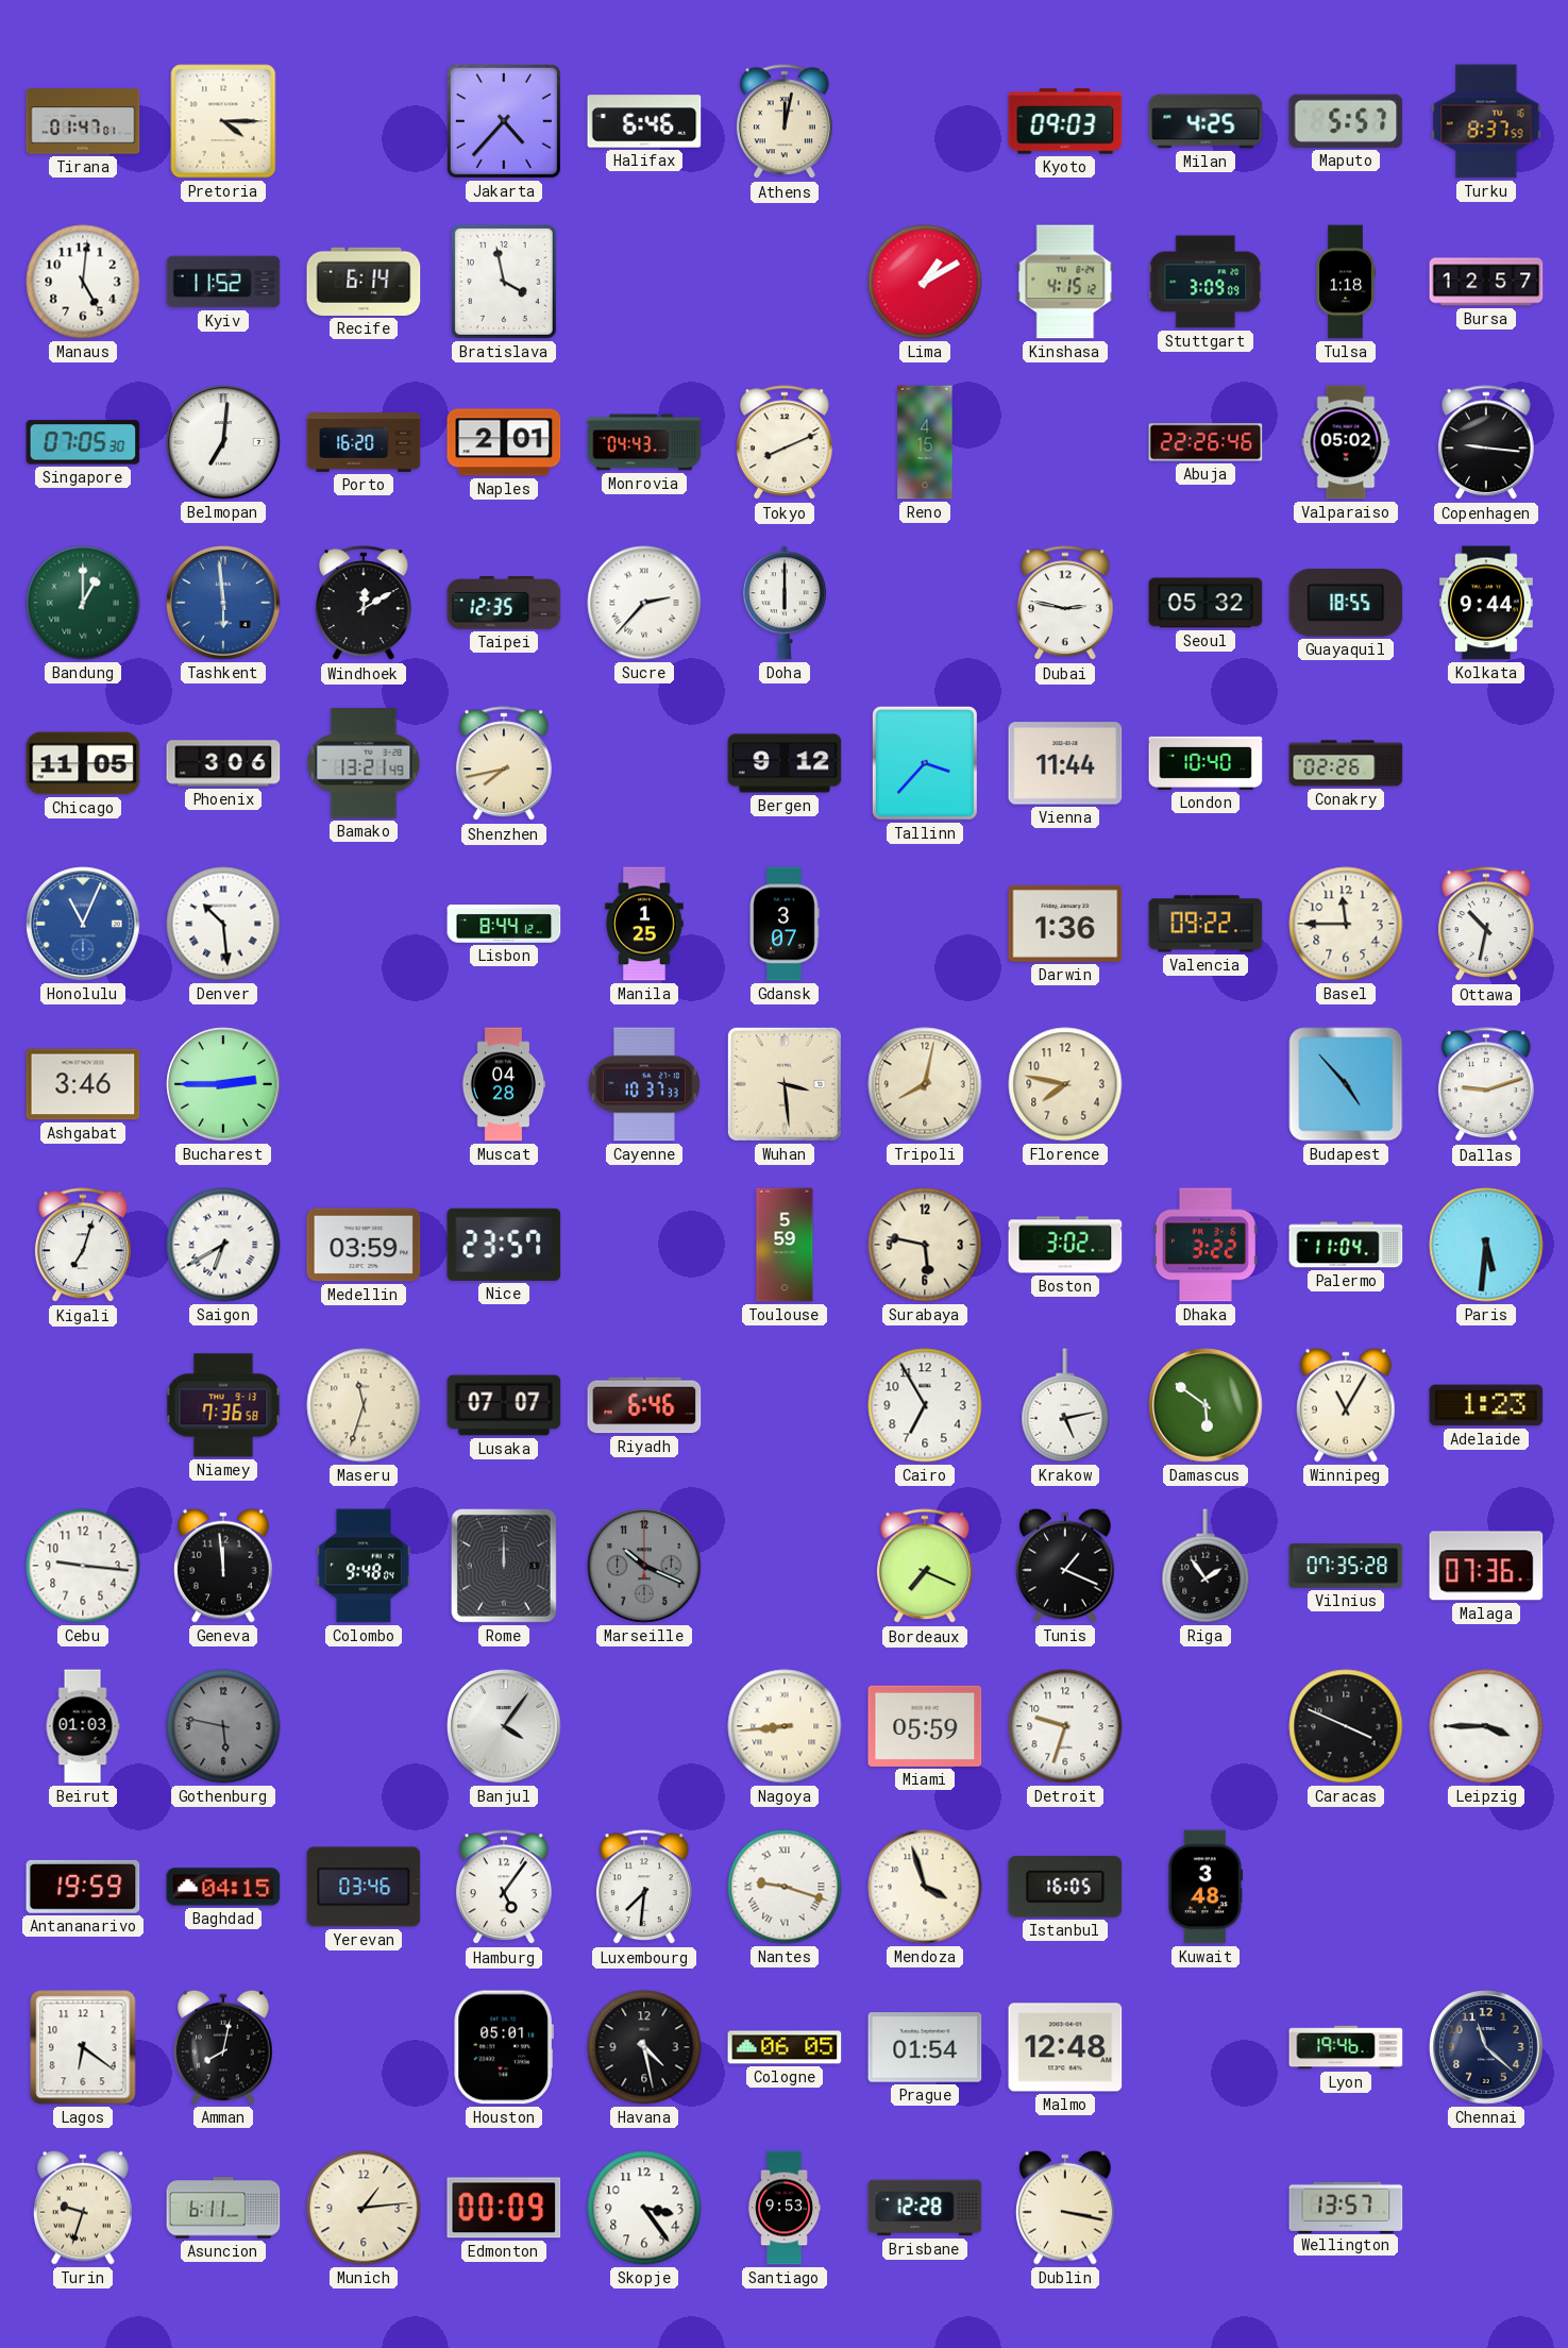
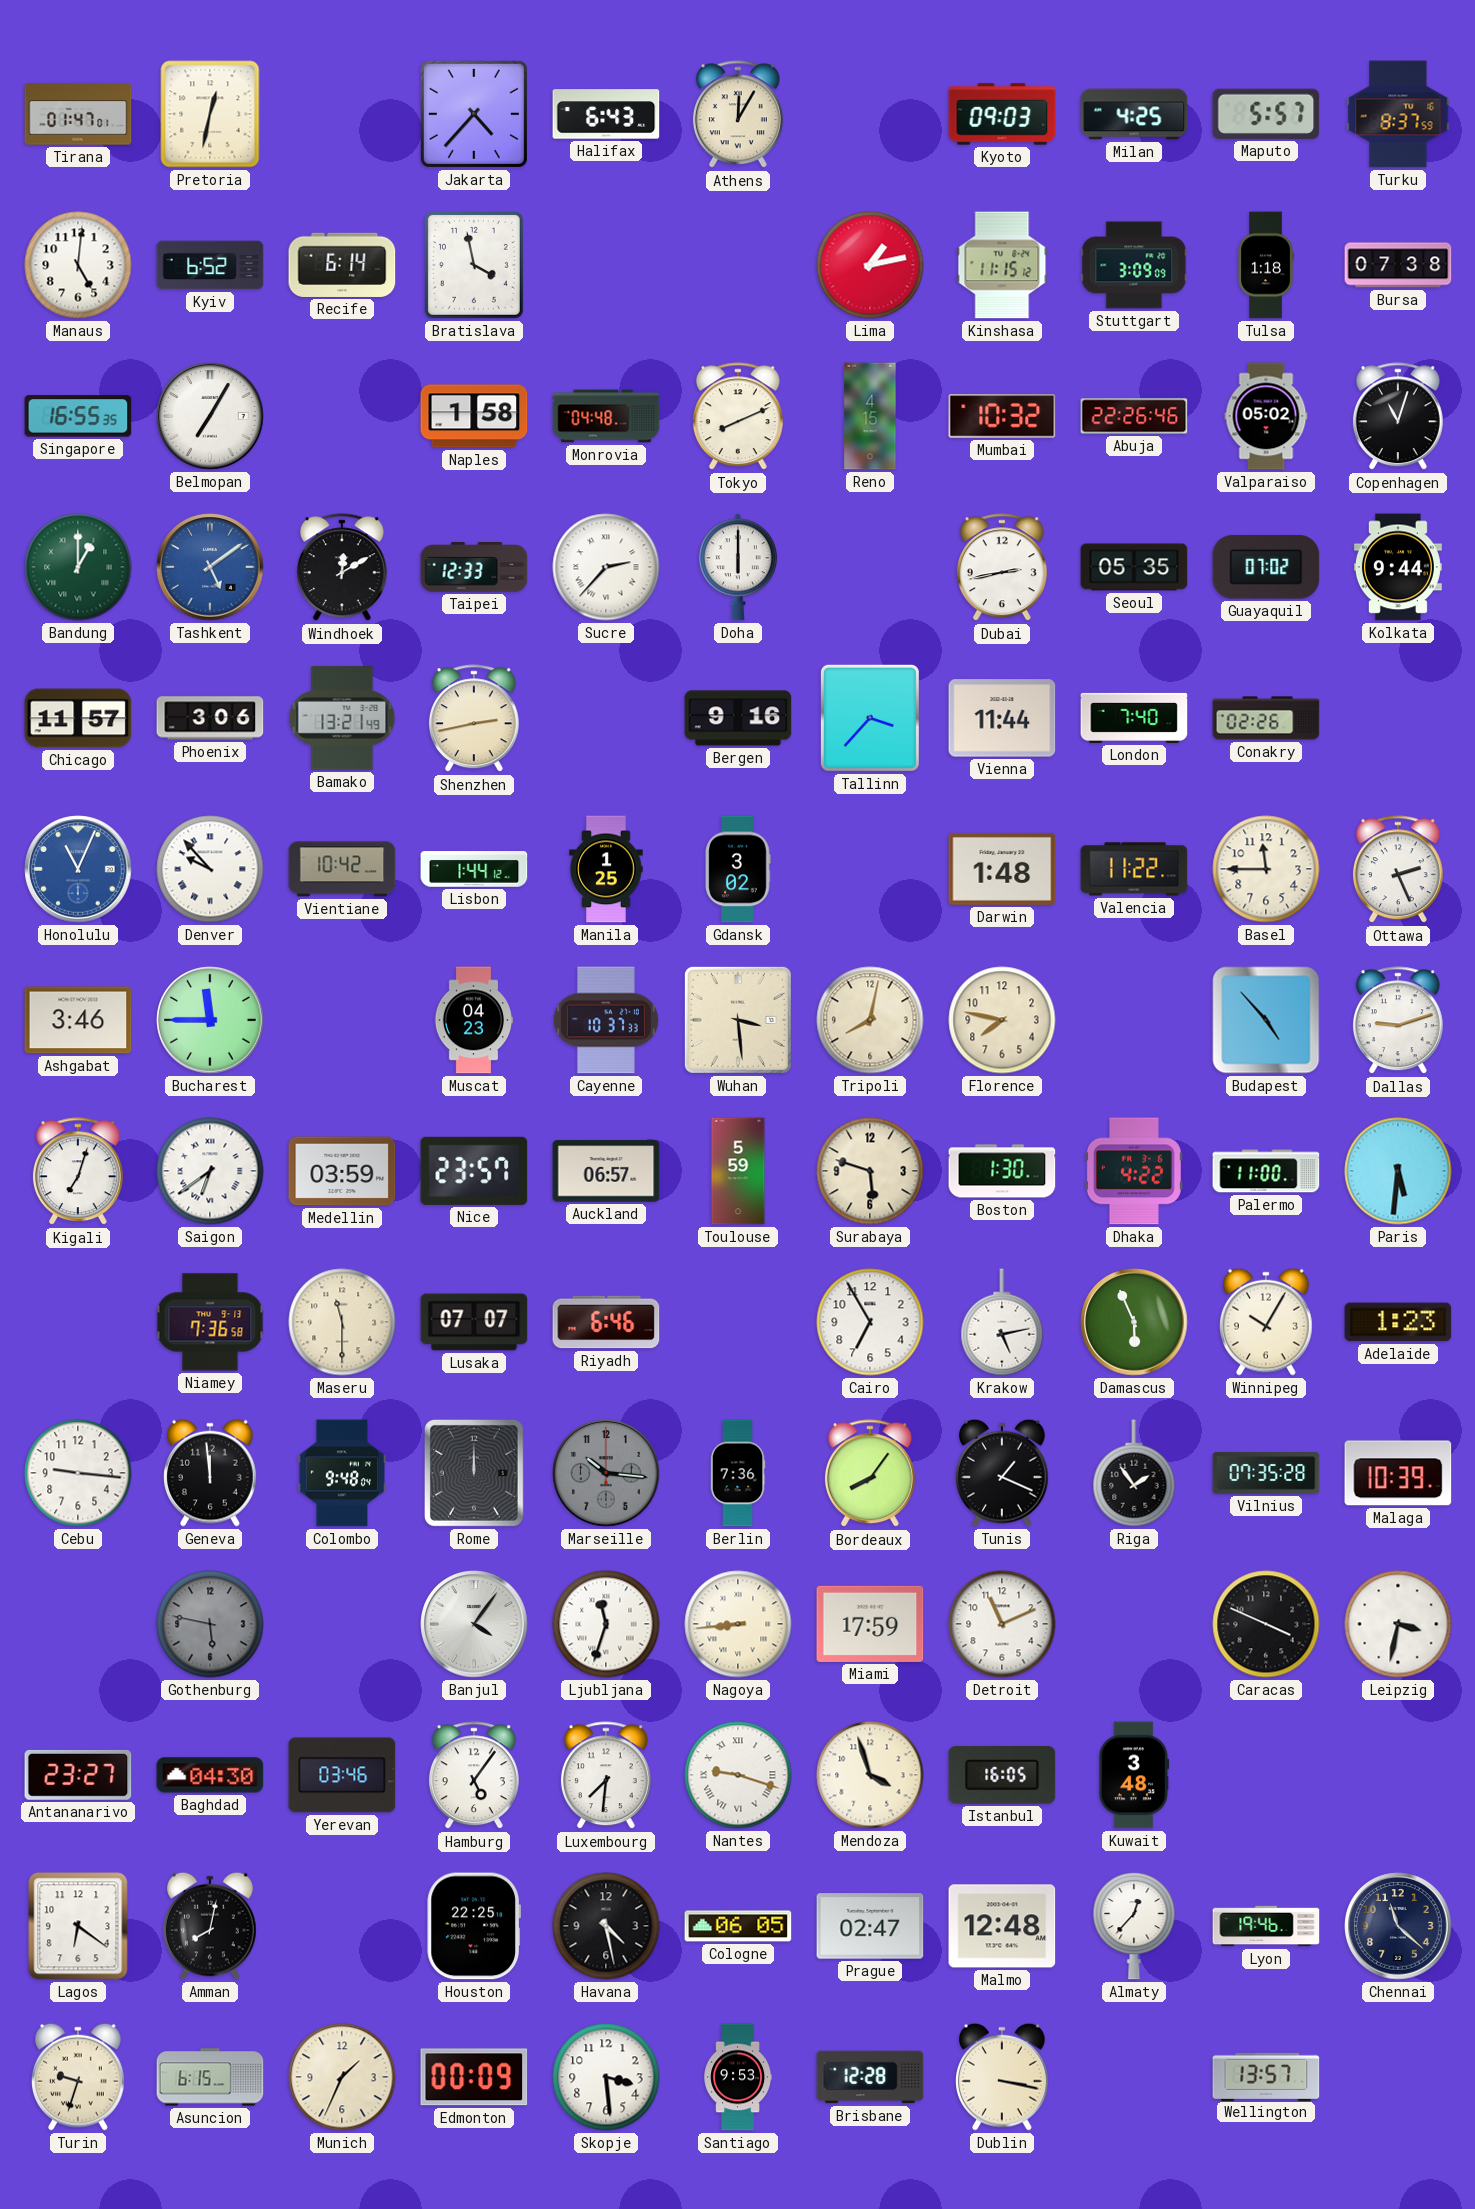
Pretoria: 4:15 -> 12:32
Halifax: 6:46 -> 6:43
Athens: 12:02 -> 12:05
Kyiv: 11:52 -> 6:52
Lima: 1:10 -> 1:13
Kinshasa: 4:15 -> 11:15
Bursa: 12:57 -> 07:38
Singapore: 07:05 -> 16:55
Belmopan: 7:01 -> 7:05
Porto: 16:20 -> none
Naples: 2:01 -> 1:58
Monrovia: 04:43 -> 04:48
Mumbai: none -> 10:32
Copenhagen: 9:16 -> 11:03
Tashkent: 5:59 -> 5:09
Taipei: 12:35 -> 12:33
Dubai: 2:47 -> 2:43
Seoul: 05:32 -> 05:35
Guayaquil: 18:55 -> 07:02
Chicago: 11:05 -> 11:57
Shenzhen: 7:43 -> 2:43
Bergen: 9:12 -> 9:16
London: 10:40 -> 7:40
Denver: 10:29 -> 9:53
Vientiane: none -> 10:42
Lisbon: 8:44 -> 1:44
Gdansk: 3:07 -> 3:02
Darwin: 1:36 -> 1:48
Valencia: 09:22 -> 11:22
Ottawa: 10:32 -> 2:26
Bucharest: 2:45 -> 11:45
Muscat: 04:28 -> 04:23
Saigon: 6:40 -> 6:39
Auckland: none -> 06:57
Surabaya: 5:47 -> 5:48
Boston: 3:02 -> 1:30
Dhaka: 3:22 -> 4:22
Palermo: 11:04 -> 11:00
Maseru: 11:33 -> 11:30
Damascus: 5:51 -> 5:56
Winnipeg: 11:05 -> 10:05
Marseille: 10:19 -> 10:16
Berlin: none -> 7:36
Bordeaux: 7:19 -> 8:06
Malaga: 07:36 -> 10:39
Beirut: 01:03 -> none
Ljubljana: none -> 11:33
Miami: 05:59 -> 17:59
Detroit: 9:33 -> 11:11
Leipzig: 3:45 -> 3:32
Antananarivo: 19:59 -> 23:27
Baghdad: 04:15 -> 04:30
Houston: 05:01 -> 22:25
Prague: 01:54 -> 02:47
Almaty: none -> 12:37
Asuncion: 6:11 -> 6:15
Munich: 1:14 -> 1:34
Skopje: 3:24 -> 3:29
